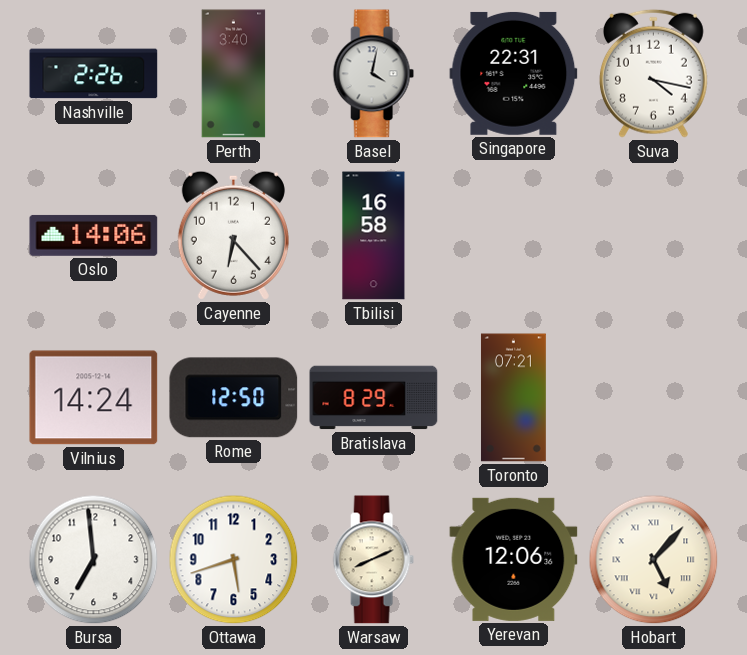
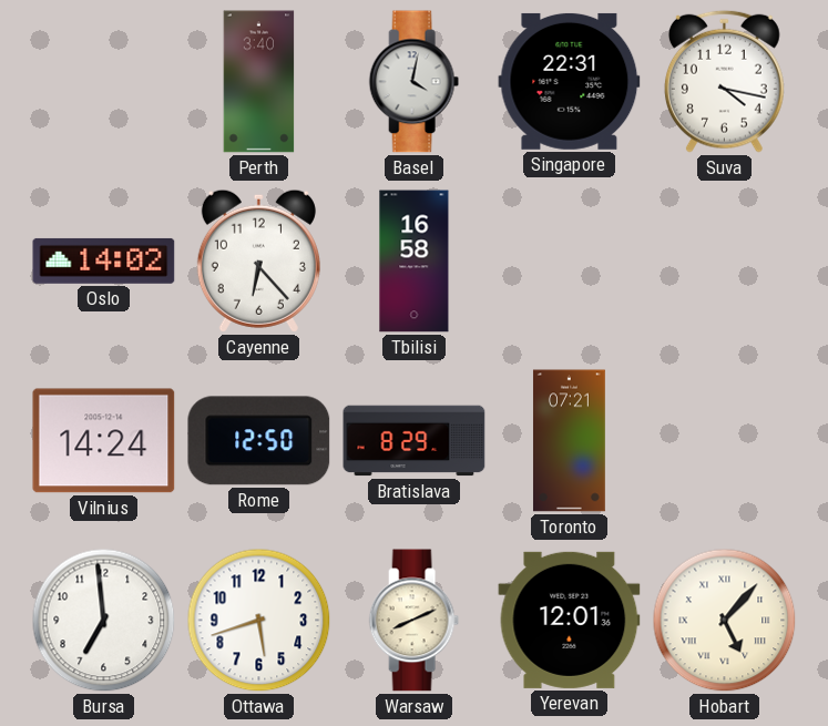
Nashville: 2:26 -> none
Oslo: 14:06 -> 14:02
Yerevan: 12:06 -> 12:01
